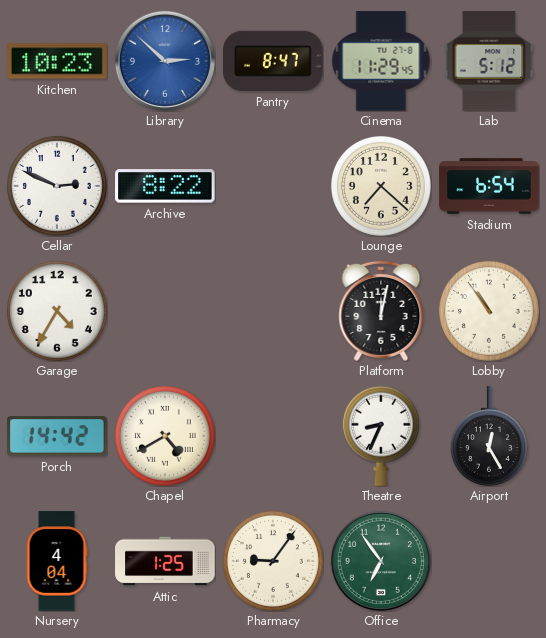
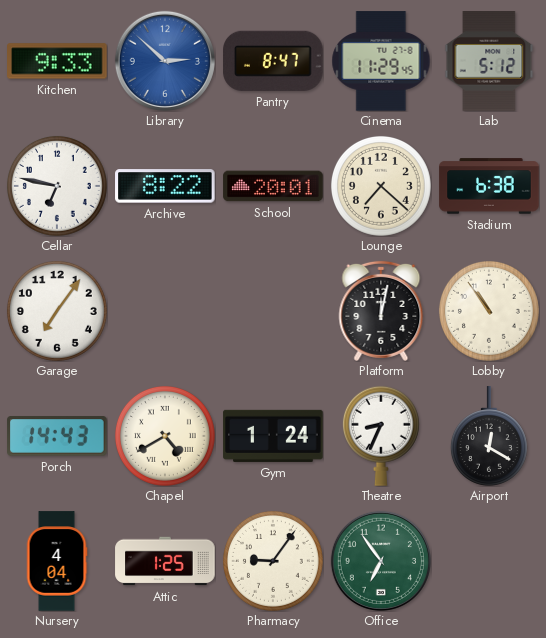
Kitchen: 10:23 -> 9:33
Cellar: 2:49 -> 6:47
School: none -> 20:01
Stadium: 6:54 -> 6:38
Garage: 4:35 -> 7:06
Porch: 14:42 -> 14:43
Gym: none -> 1:24
Airport: 12:25 -> 12:20
